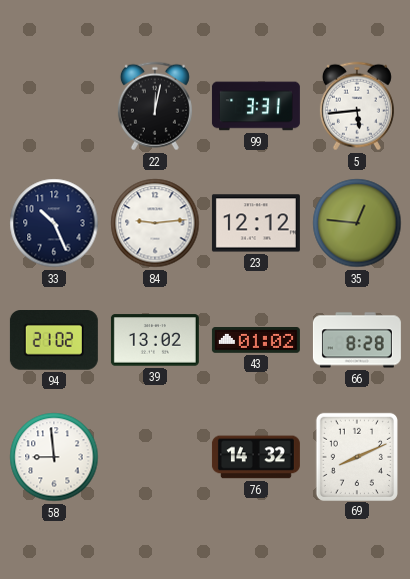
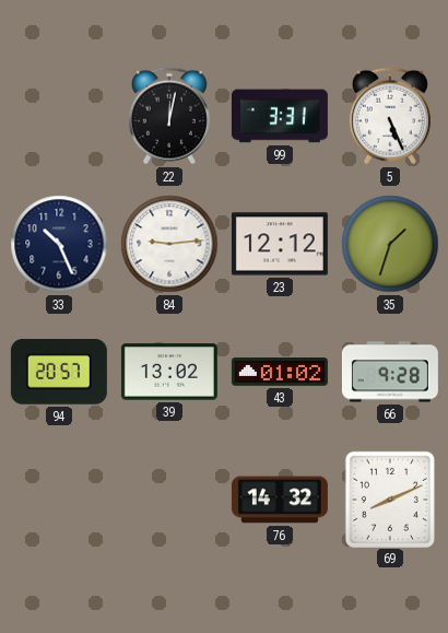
5: 5:44 -> 5:26
35: 12:46 -> 1:33
94: 21:02 -> 20:57
66: 8:28 -> 9:28
58: 8:59 -> none
